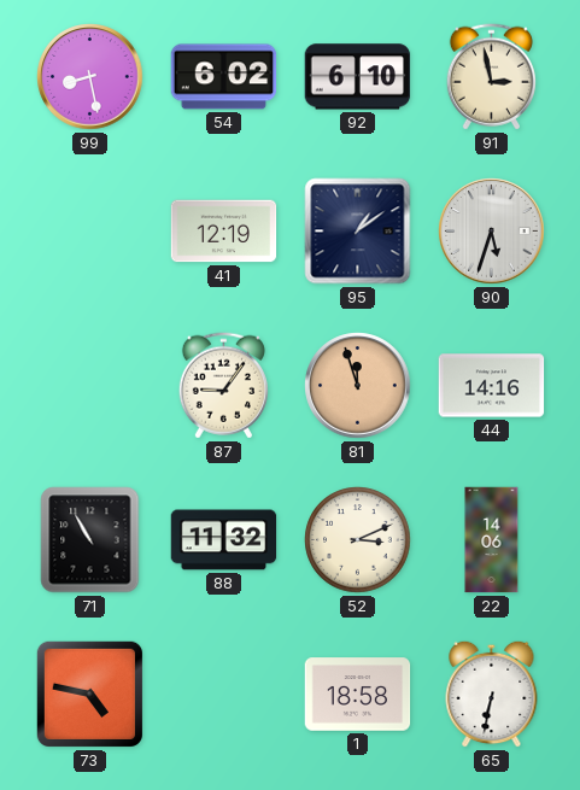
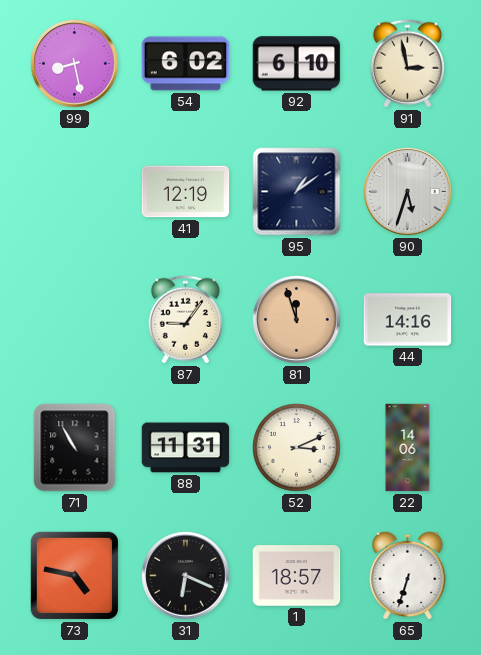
88: 11:32 -> 11:31
31: none -> 6:19
1: 18:58 -> 18:57
65: 6:32 -> 6:33
